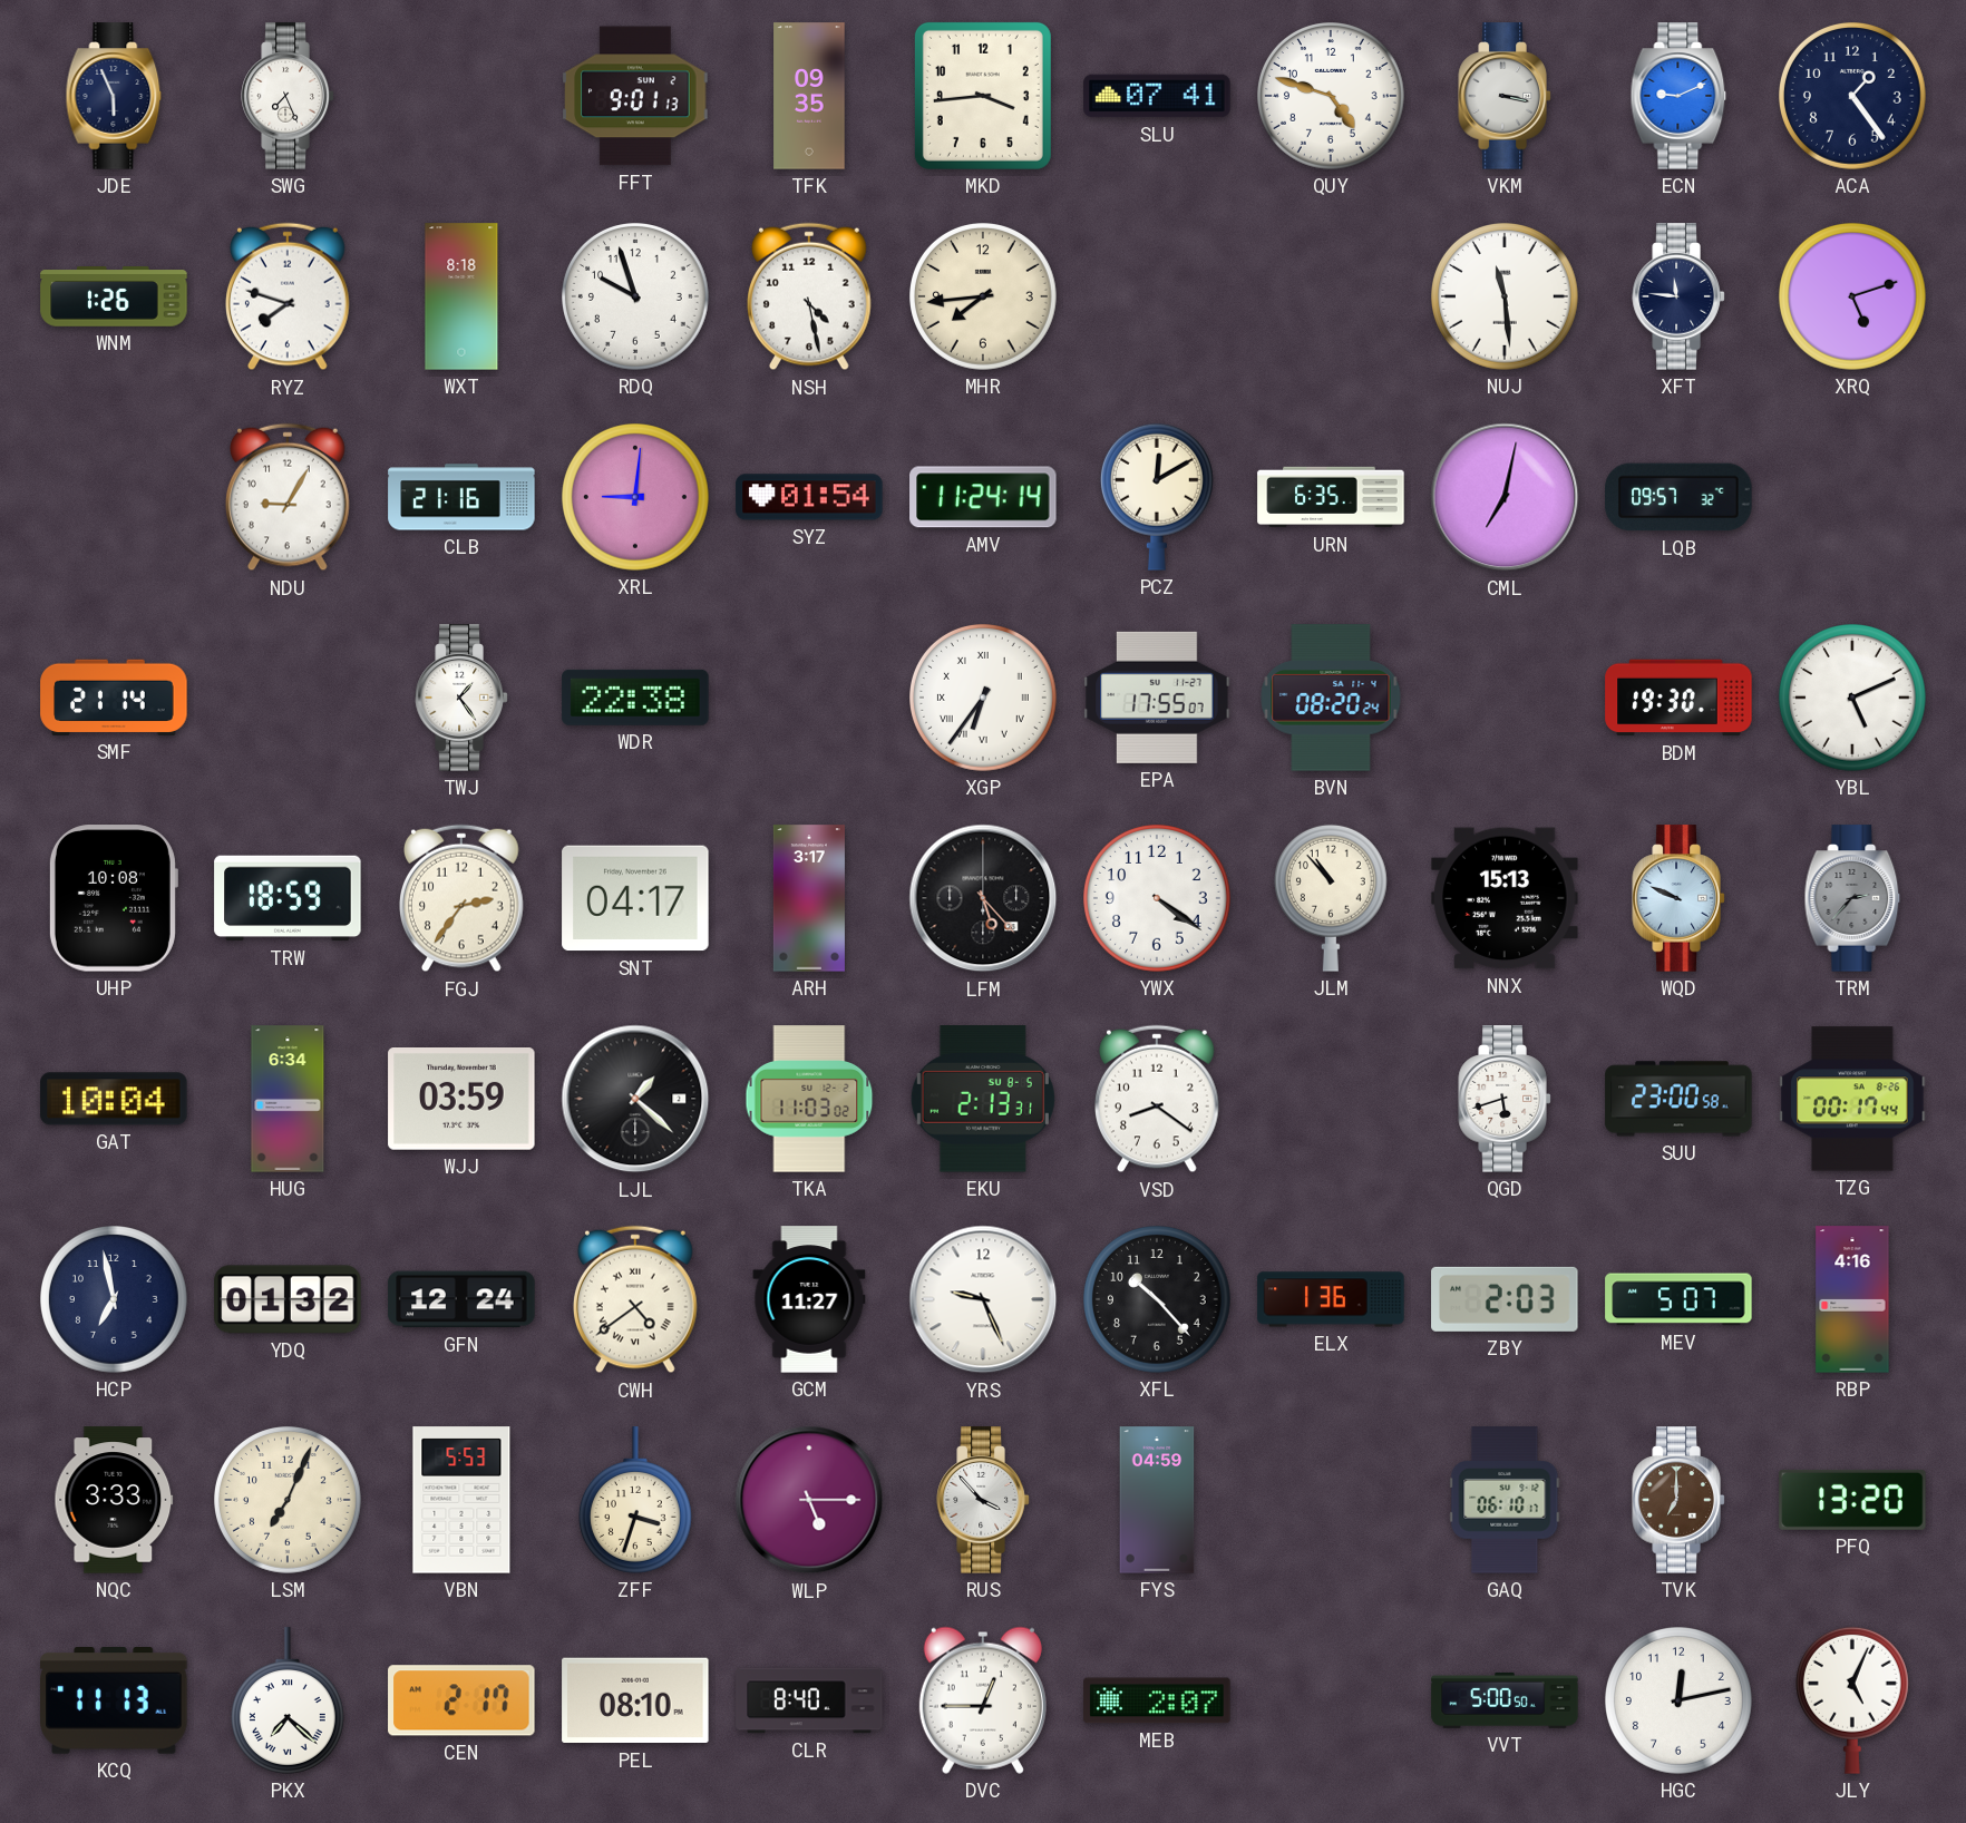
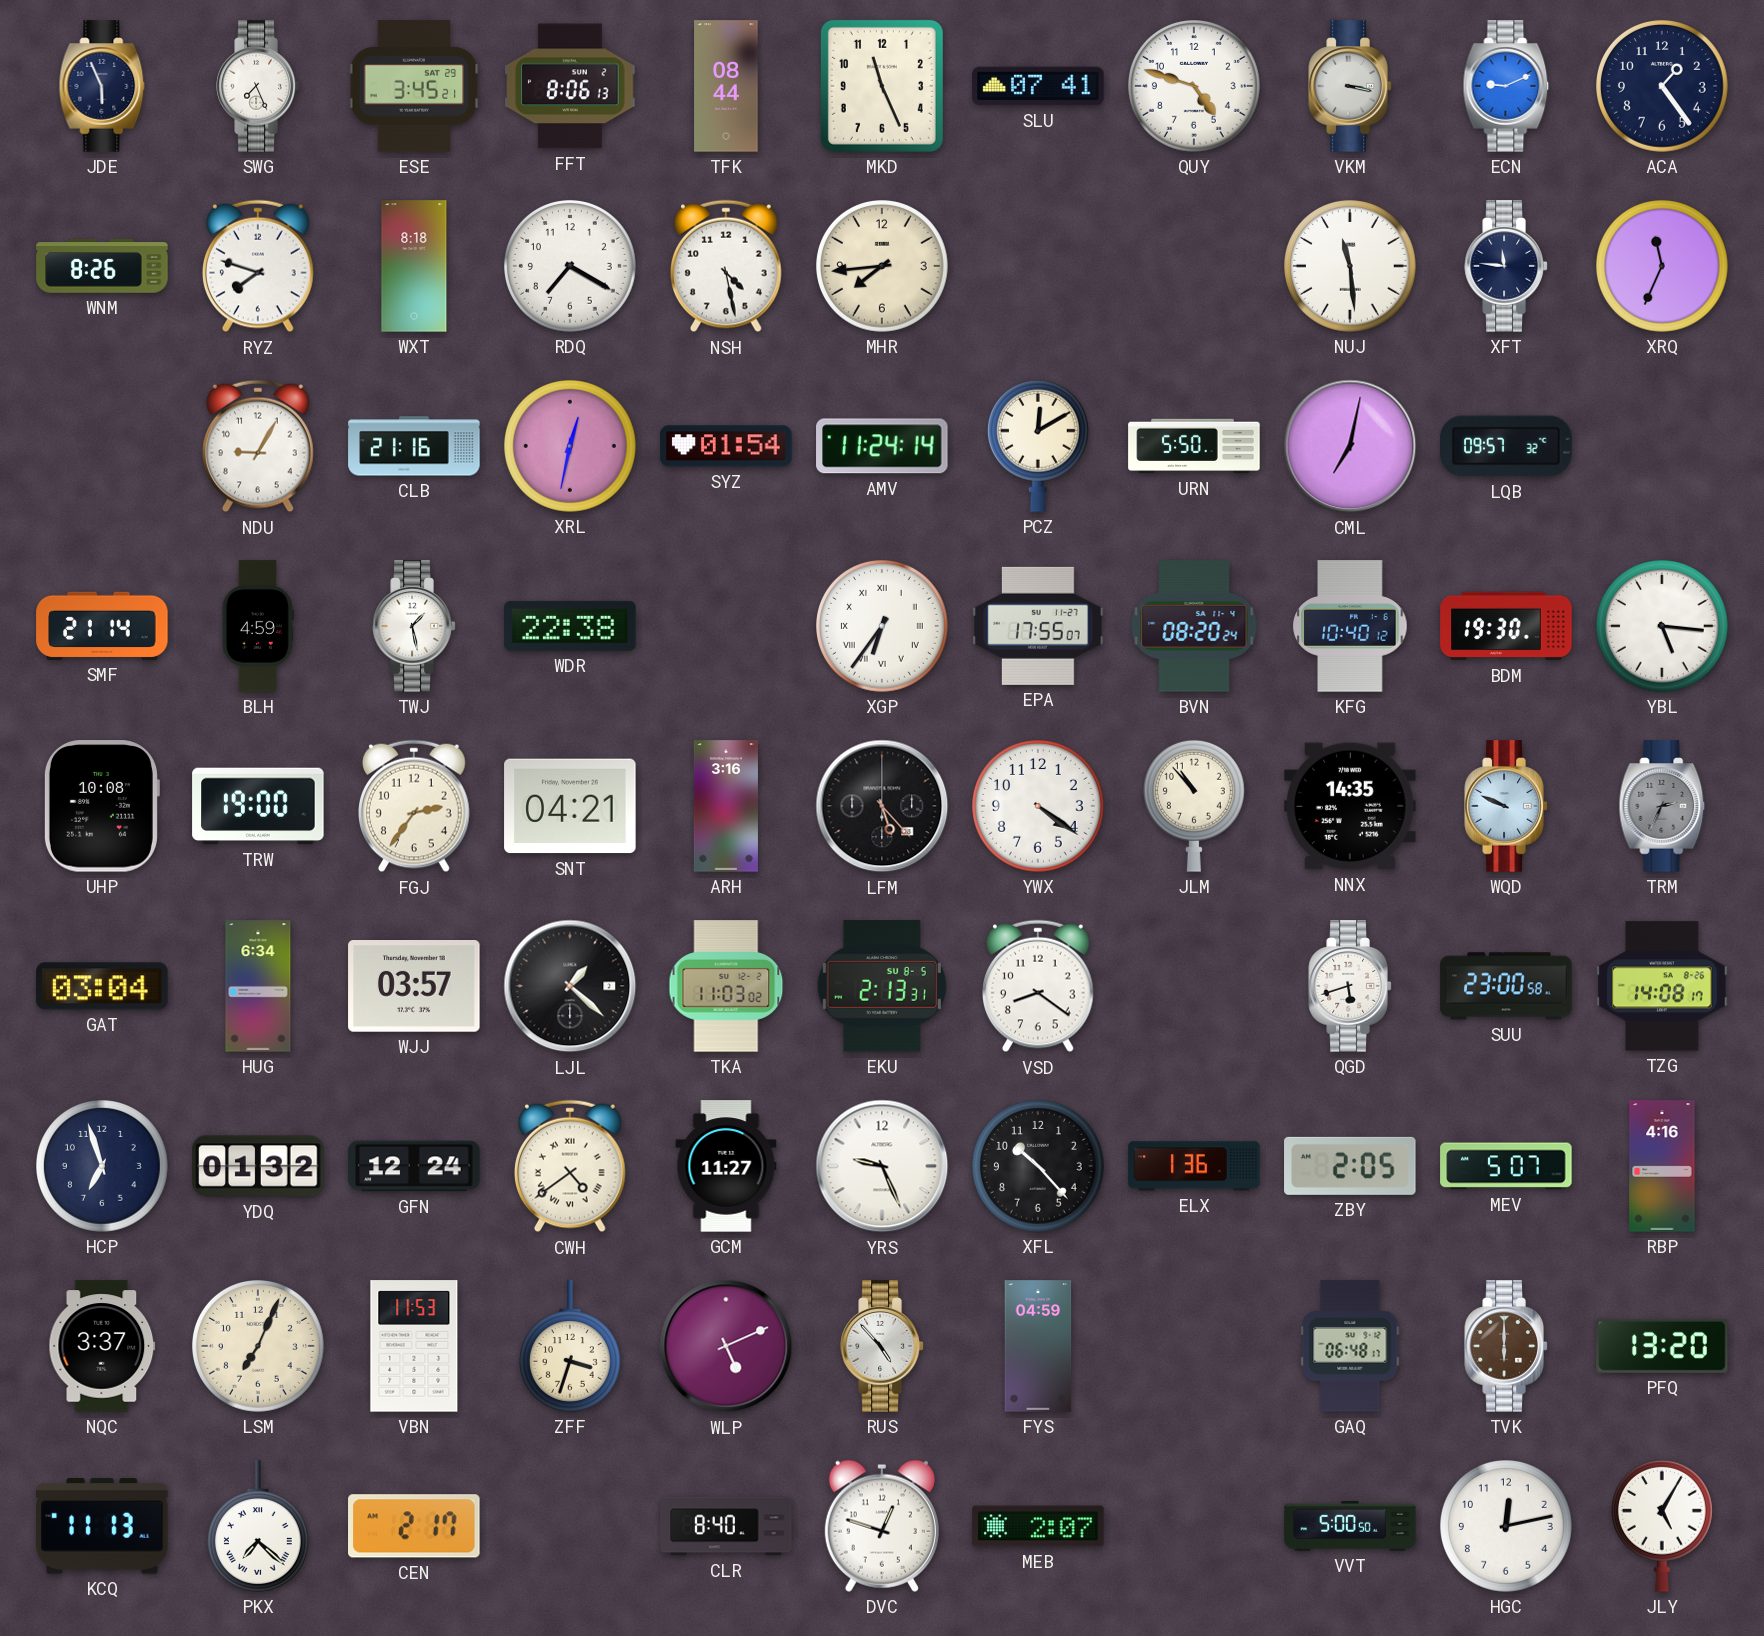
ESE: none -> 3:45
FFT: 9:01 -> 8:06
TFK: 09:35 -> 08:44
MKD: 3:44 -> 11:26
WNM: 1:26 -> 8:26
RDQ: 9:57 -> 7:20
XRQ: 5:12 -> 11:34
XRL: 9:01 -> 12:32
URN: 6:35 -> 5:50
BLH: none -> 4:59
TWJ: 1:24 -> 1:28
KFG: none -> 10:40
YBL: 5:11 -> 5:16
TRW: 18:59 -> 19:00
SNT: 04:17 -> 04:21
ARH: 3:17 -> 3:16
NNX: 15:13 -> 14:35
TRM: 2:37 -> 2:34
GAT: 10:04 -> 03:04
WJJ: 03:59 -> 03:57
TZG: 00:17 -> 14:08
HCP: 6:58 -> 6:57
ZBY: 2:03 -> 2:05
NQC: 3:33 -> 3:37
VBN: 5:53 -> 11:53
WLP: 5:15 -> 5:11
RUS: 3:53 -> 4:53
GAQ: 06:10 -> 06:48
TVK: 7:00 -> 6:00
PEL: 08:10 -> none
DVC: 12:45 -> 12:48
JLY: 5:04 -> 5:05
